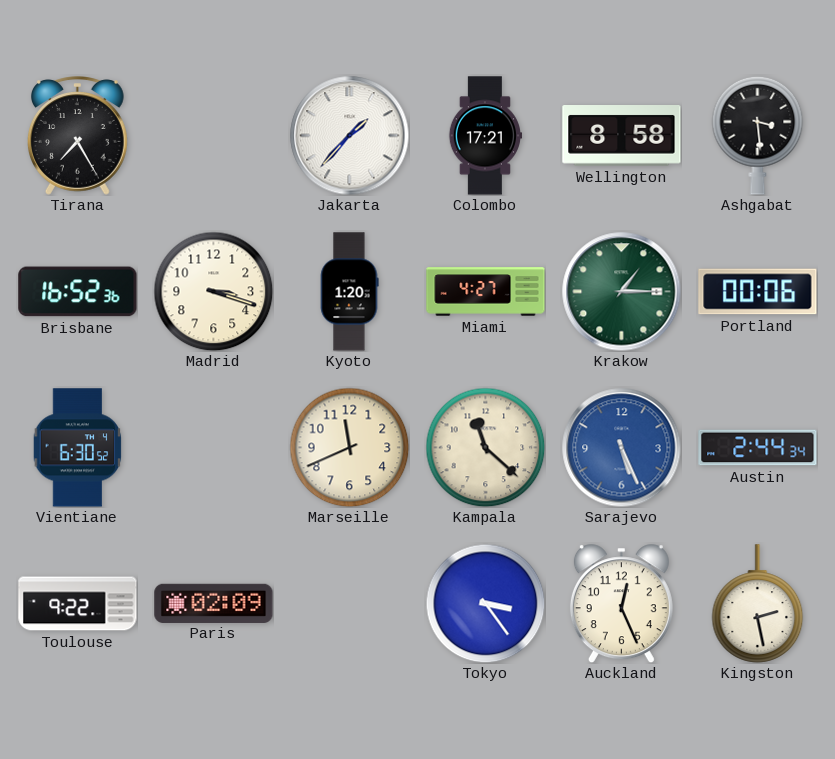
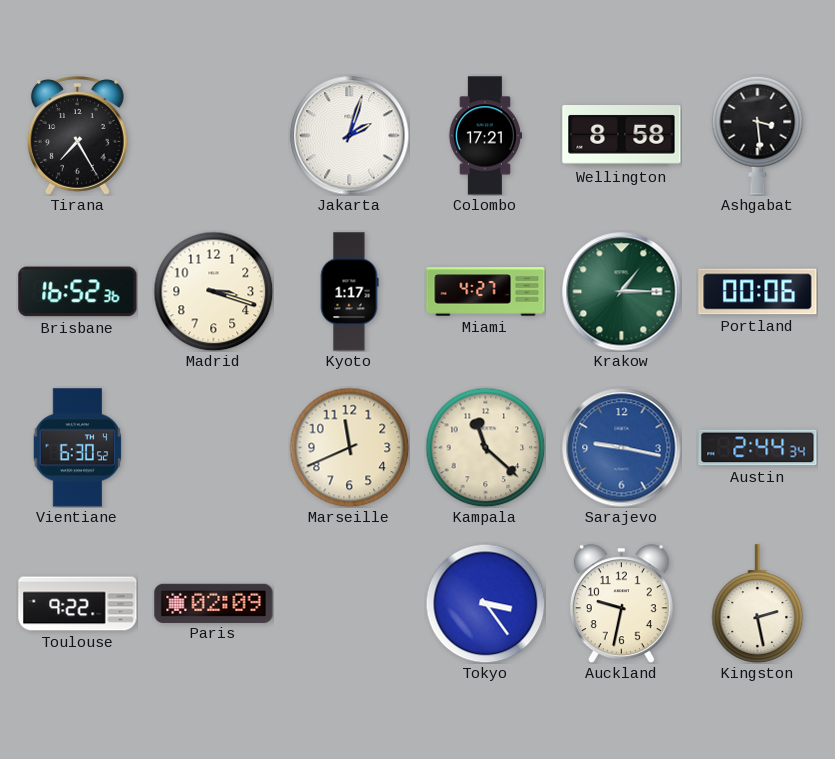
Jakarta: 1:37 -> 2:03
Kyoto: 1:20 -> 1:17
Sarajevo: 5:26 -> 9:17
Auckland: 12:26 -> 9:32
